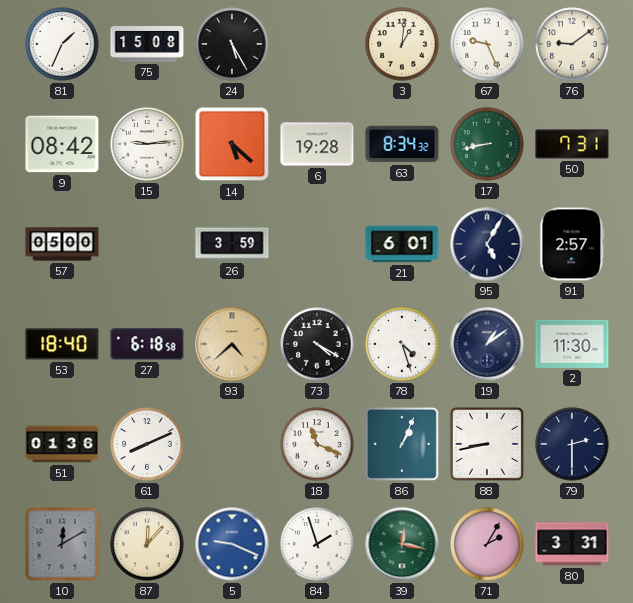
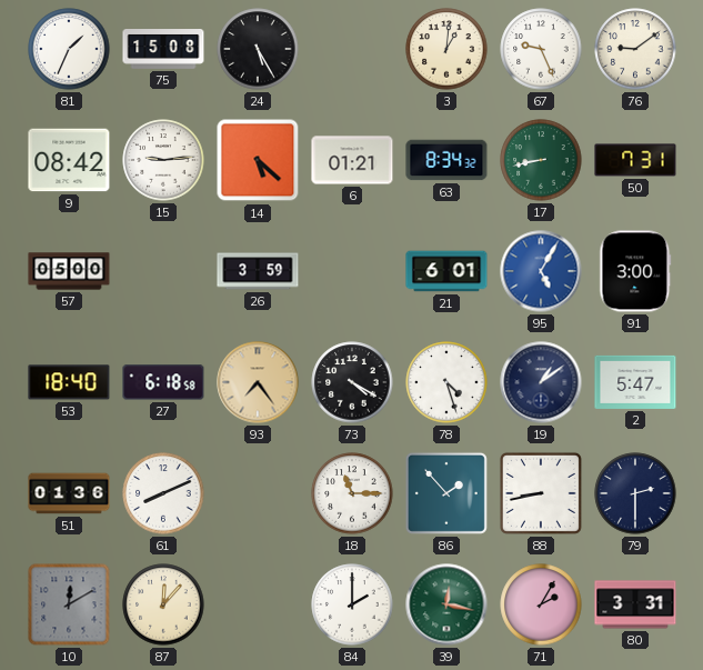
6: 19:28 -> 01:21
95 dial: navy -> blue
91: 2:57 -> 3:00
93: 4:38 -> 7:24
2: 11:30 -> 5:47
18: 11:19 -> 11:15
86: 1:04 -> 1:53
5: 9:19 -> none
84: 1:57 -> 2:00
